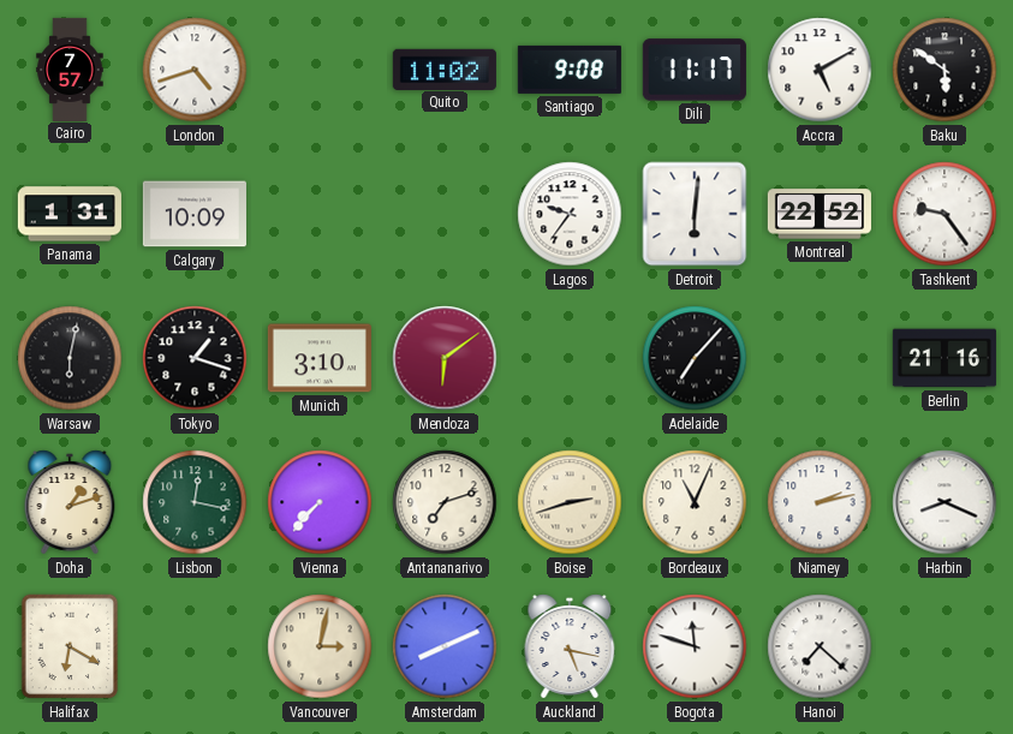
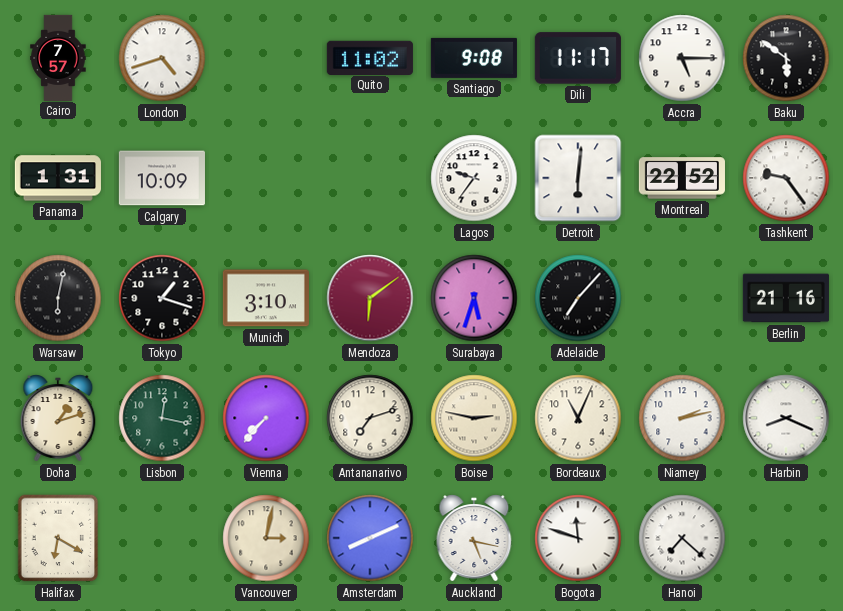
Accra: 5:10 -> 5:15
Surabaya: none -> 5:33
Boise: 2:42 -> 2:47
